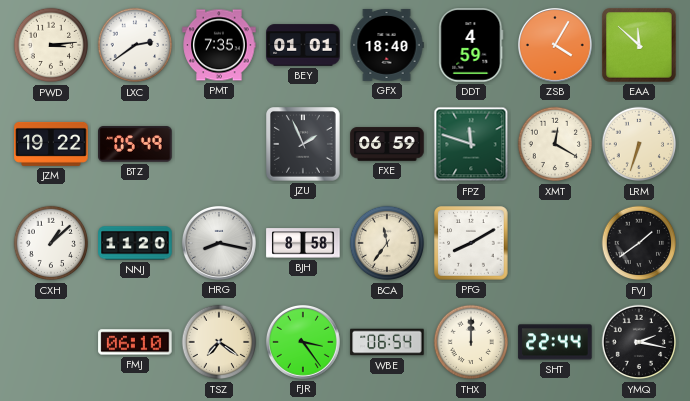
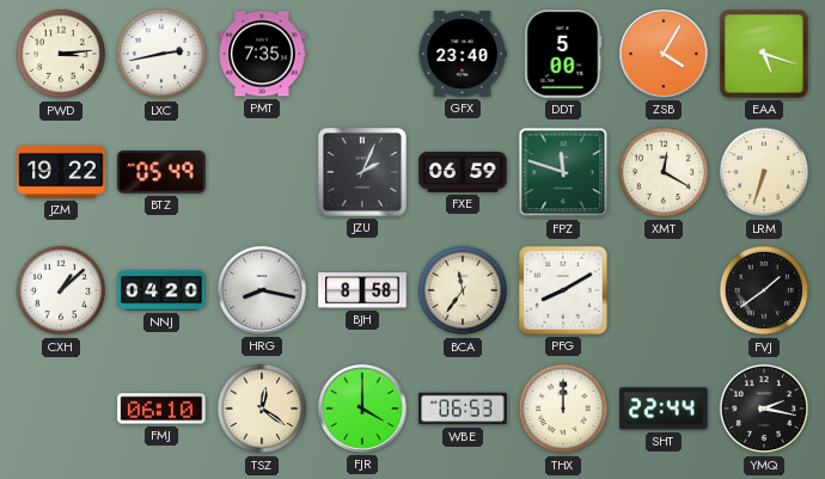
LXC: 2:39 -> 2:43
BEY: 01:01 -> none
GFX: 18:40 -> 23:40
DDT: 4:59 -> 5:00
EAA: 11:52 -> 5:18
JZU: 1:56 -> 2:04
NNJ: 11:20 -> 04:20
TSZ: 7:21 -> 12:21
FJR: 3:24 -> 4:00
WBE: 06:54 -> 06:53
